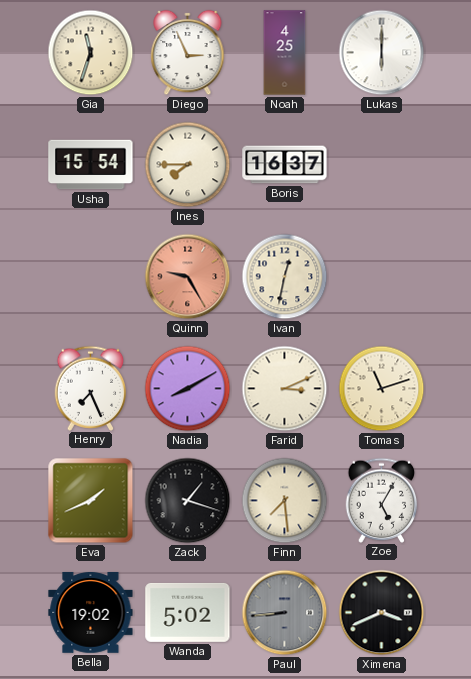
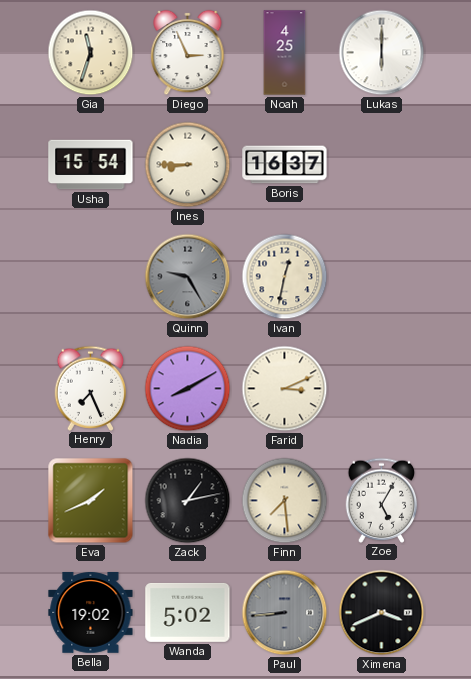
Ines: 7:45 -> 8:45
Quinn dial: salmon -> grey
Tomas: 11:12 -> none
Zack: 1:18 -> 1:13
